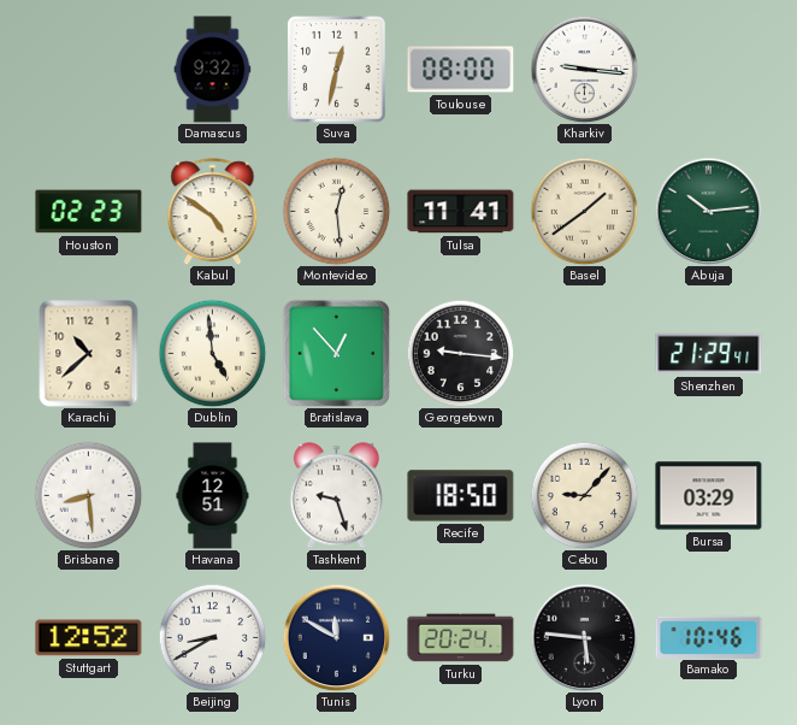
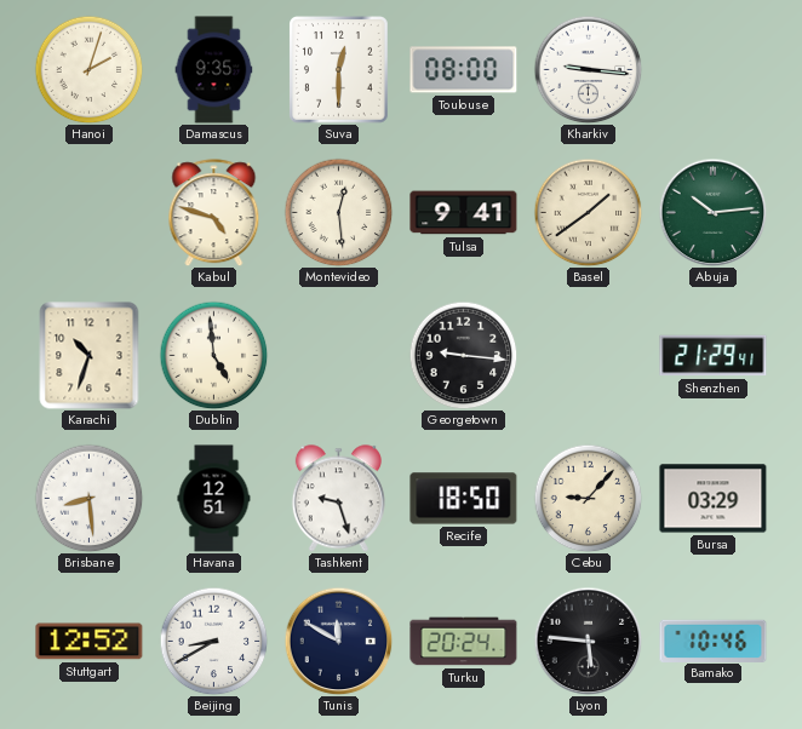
Hanoi: none -> 2:03
Damascus: 9:32 -> 9:35
Suva: 12:32 -> 12:30
Houston: 02:23 -> none
Kabul: 4:51 -> 4:48
Tulsa: 11:41 -> 9:41
Karachi: 10:38 -> 10:33
Bratislava: 12:53 -> none
